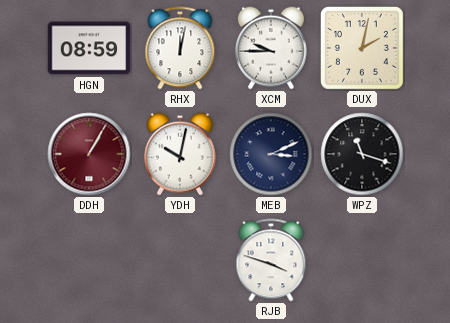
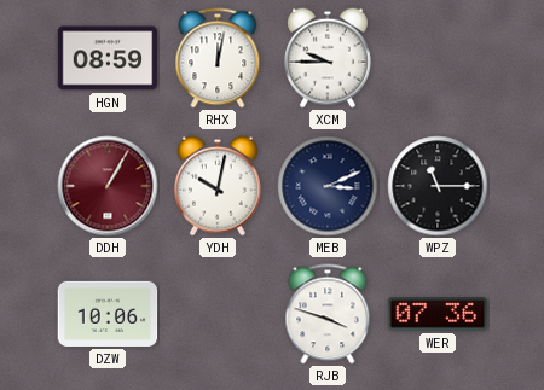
DUX: 2:02 -> none
WPZ: 11:18 -> 11:15
DZW: none -> 10:06
WER: none -> 07:36
